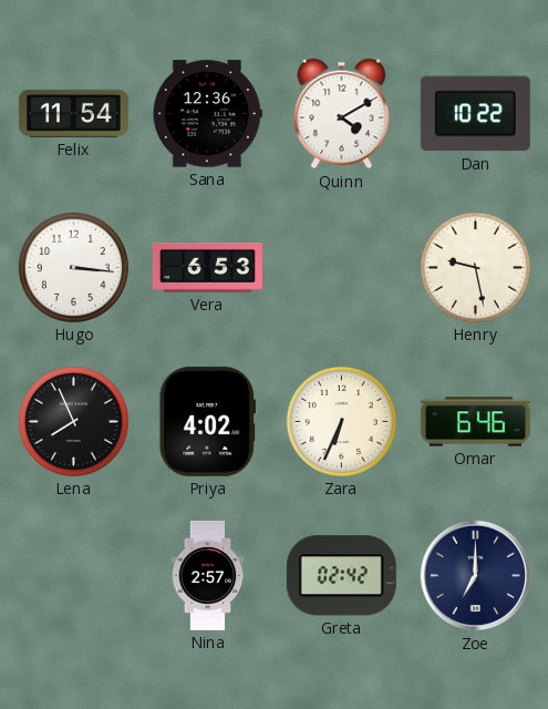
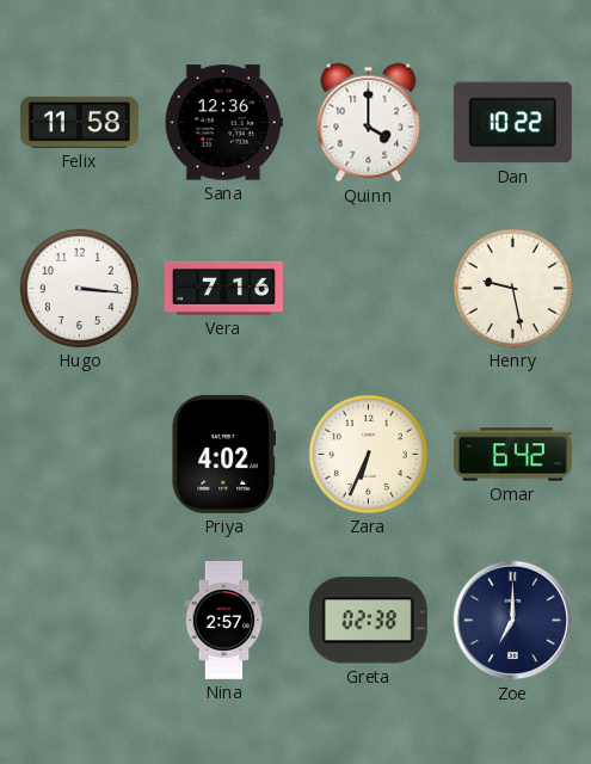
Felix: 11:54 -> 11:58
Quinn: 4:10 -> 4:00
Vera: 6:53 -> 7:16
Lena: 7:56 -> none
Omar: 6:46 -> 6:42
Greta: 02:42 -> 02:38
